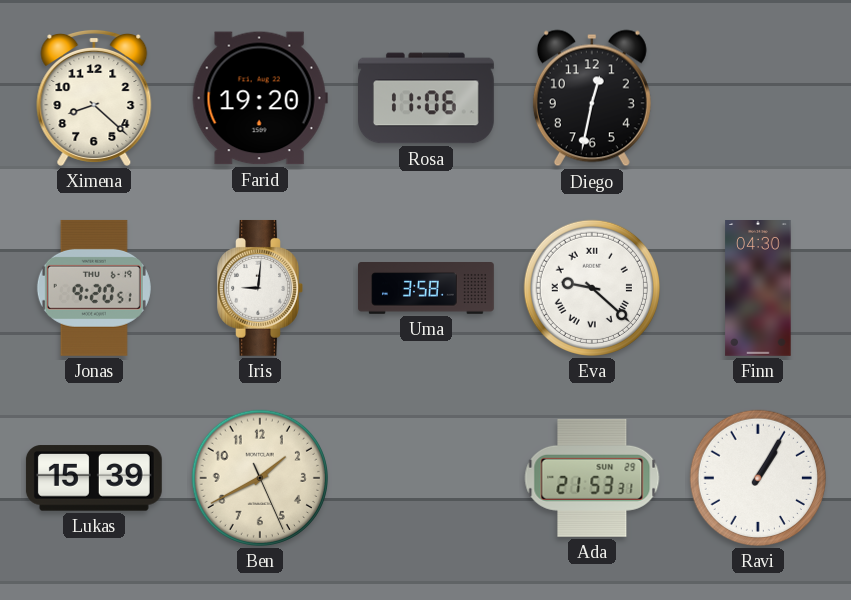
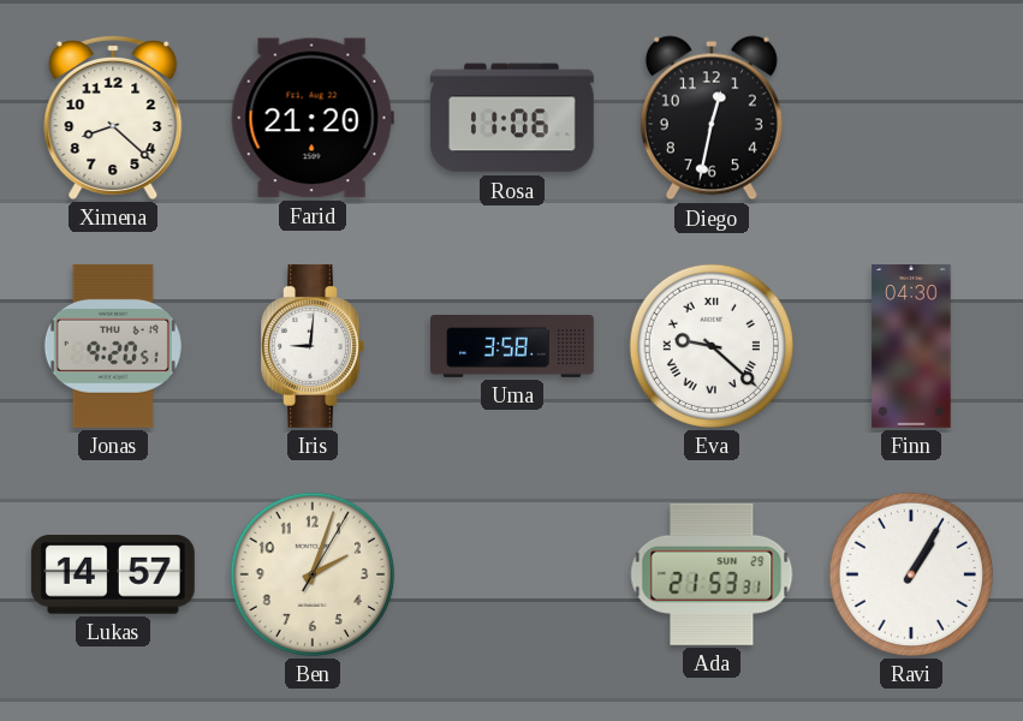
Farid: 19:20 -> 21:20
Lukas: 15:39 -> 14:57
Ben: 1:40 -> 2:03
